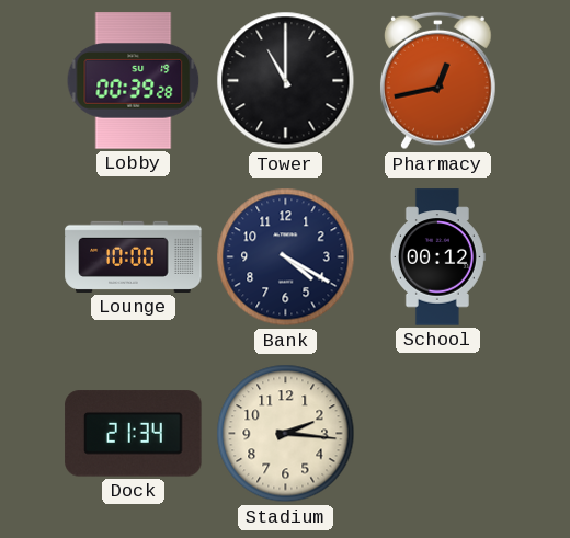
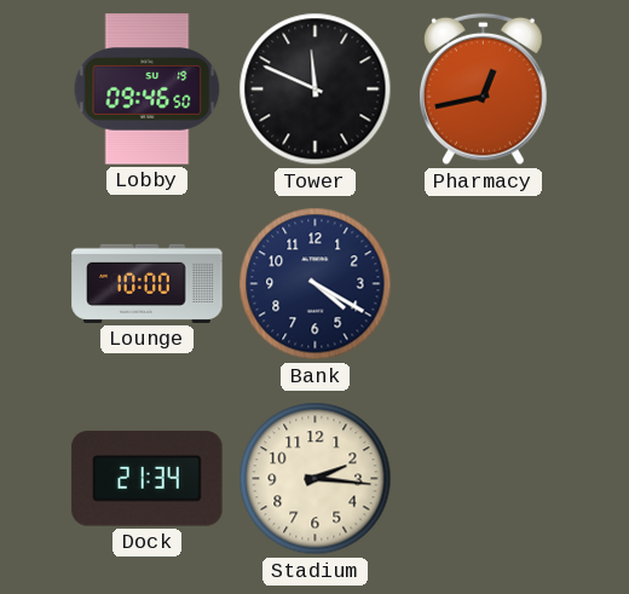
Lobby: 00:39 -> 09:46
Tower: 11:00 -> 11:49
School: 00:12 -> none
